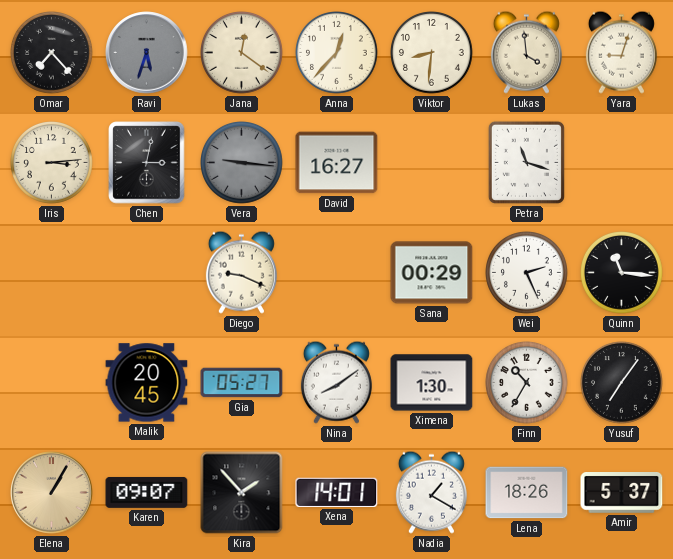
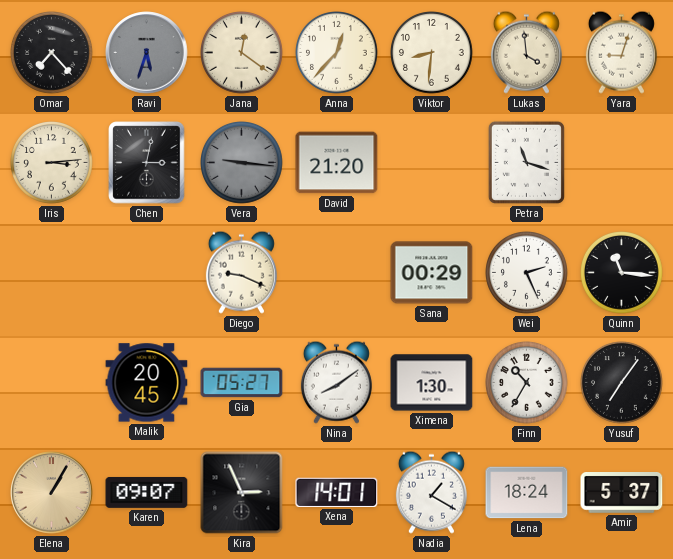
David: 16:27 -> 21:20
Kira: 1:53 -> 2:56
Lena: 18:26 -> 18:24
